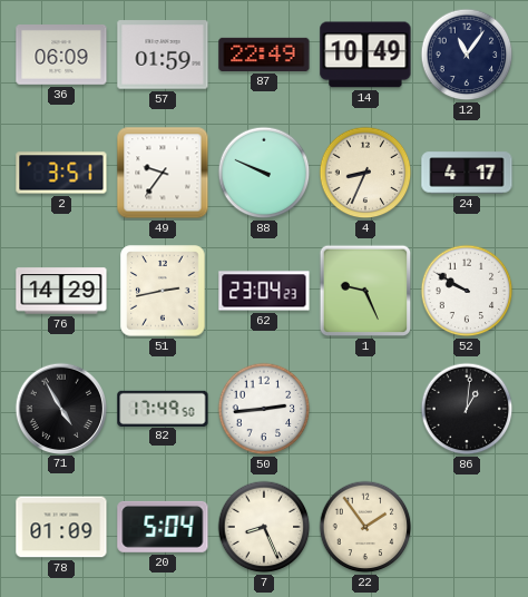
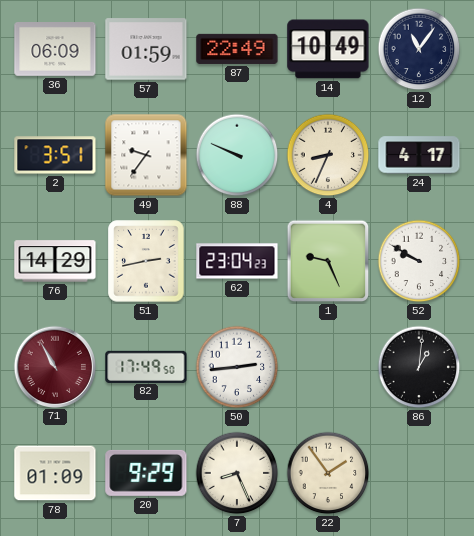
71: 4:55 -> 10:55
71 dial: black -> burgundy
20: 5:04 -> 9:29
